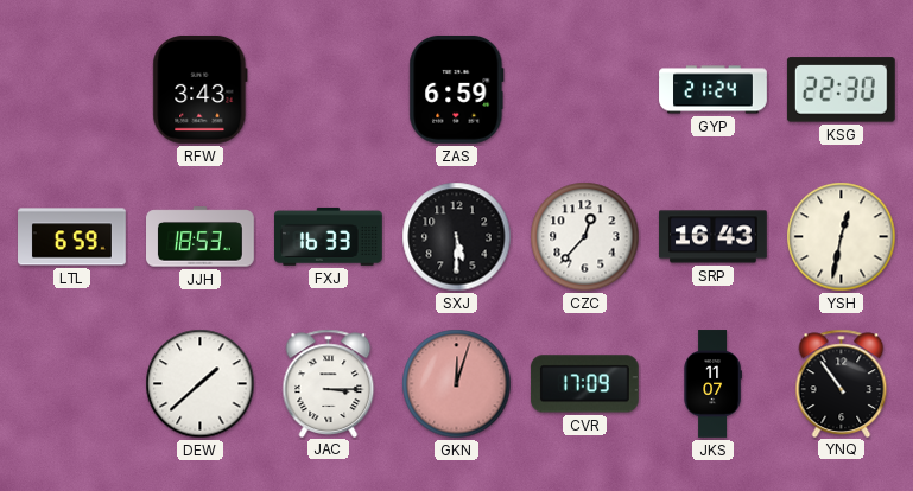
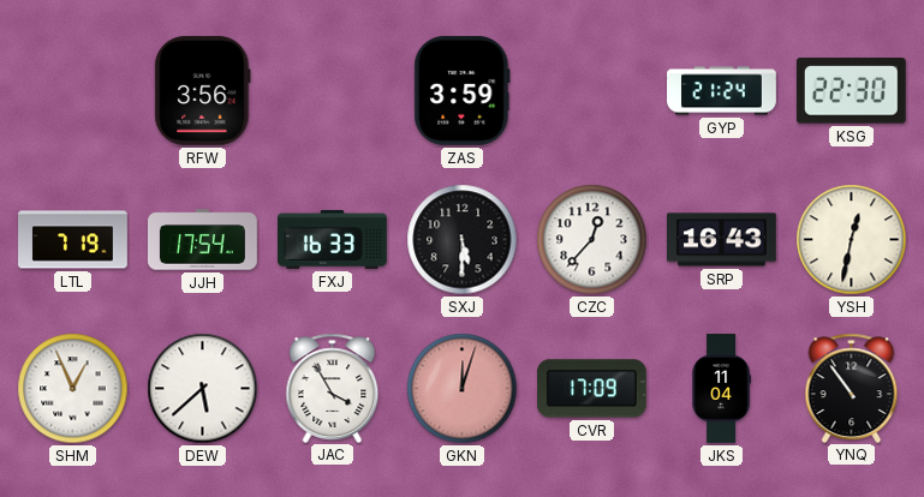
RFW: 3:43 -> 3:56
ZAS: 6:59 -> 3:59
LTL: 6:59 -> 7:19
JJH: 18:53 -> 17:54
SHM: none -> 12:56
DEW: 1:38 -> 5:38
JAC: 3:15 -> 3:55
JKS: 11:07 -> 11:04
